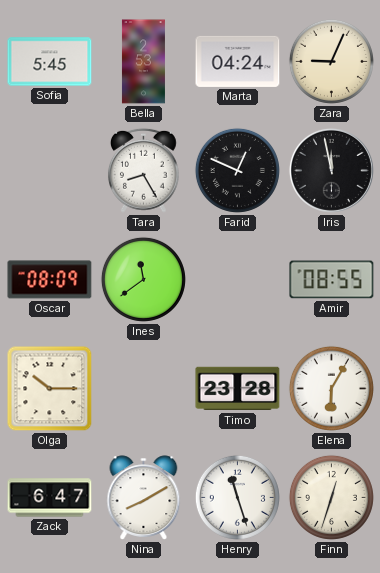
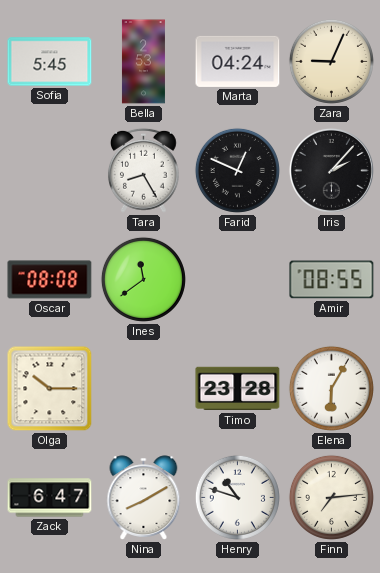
Iris: 11:58 -> 2:07
Oscar: 08:09 -> 08:08
Henry: 11:27 -> 10:48
Finn: 12:33 -> 7:14
